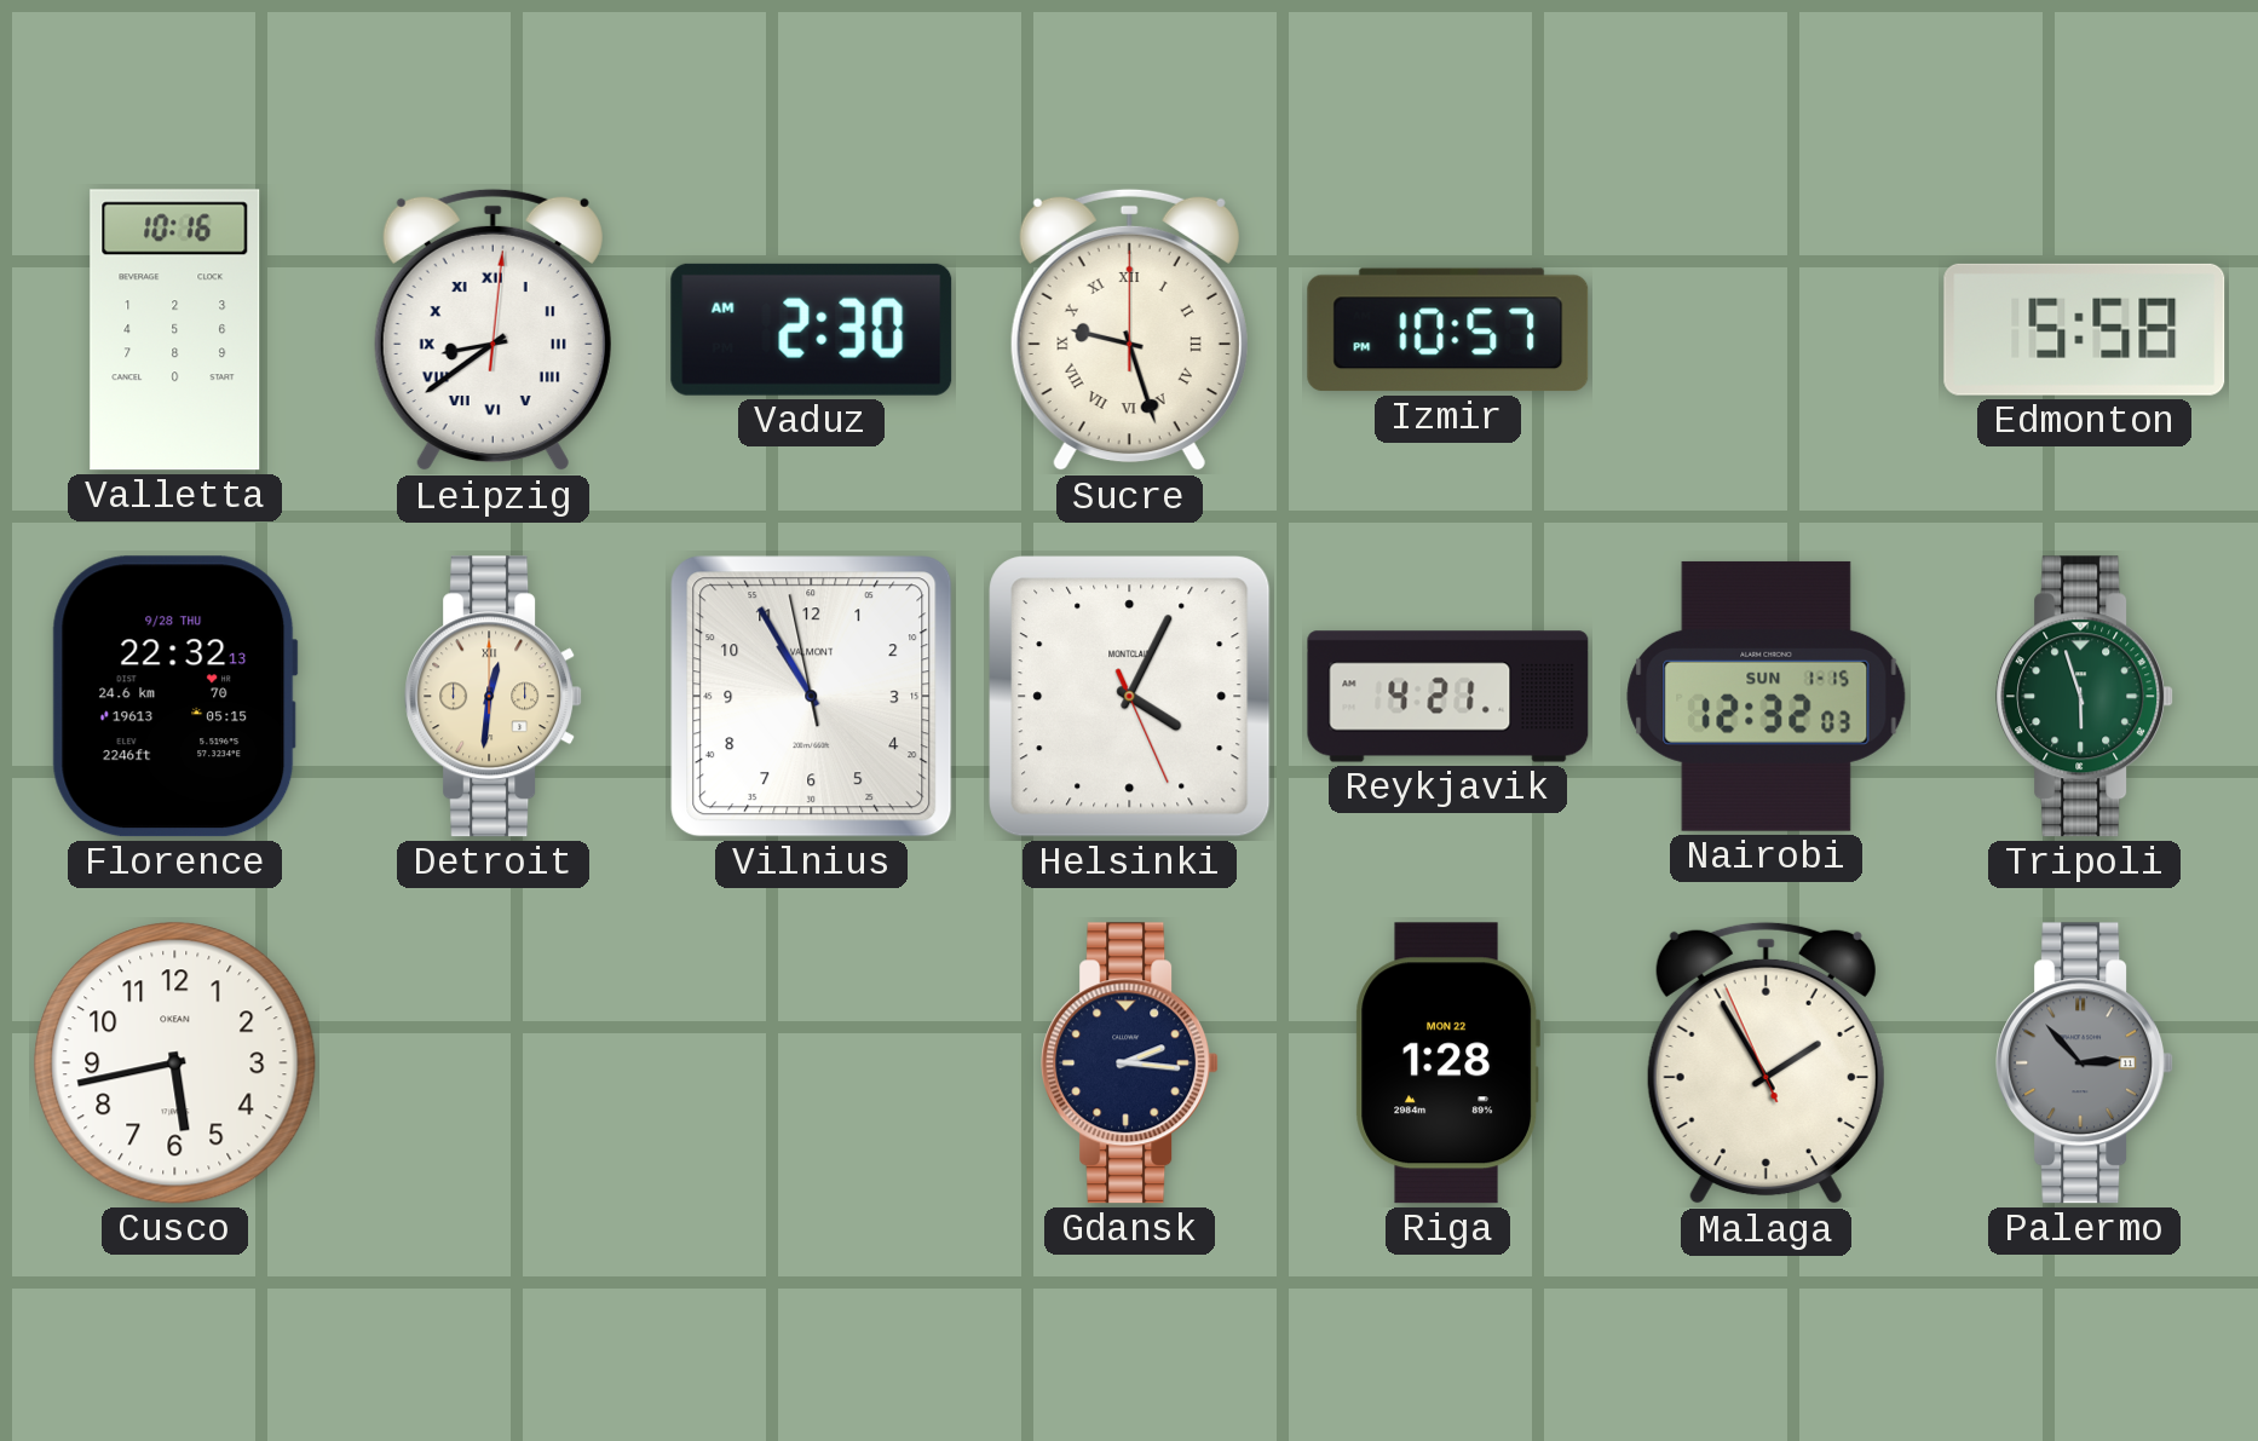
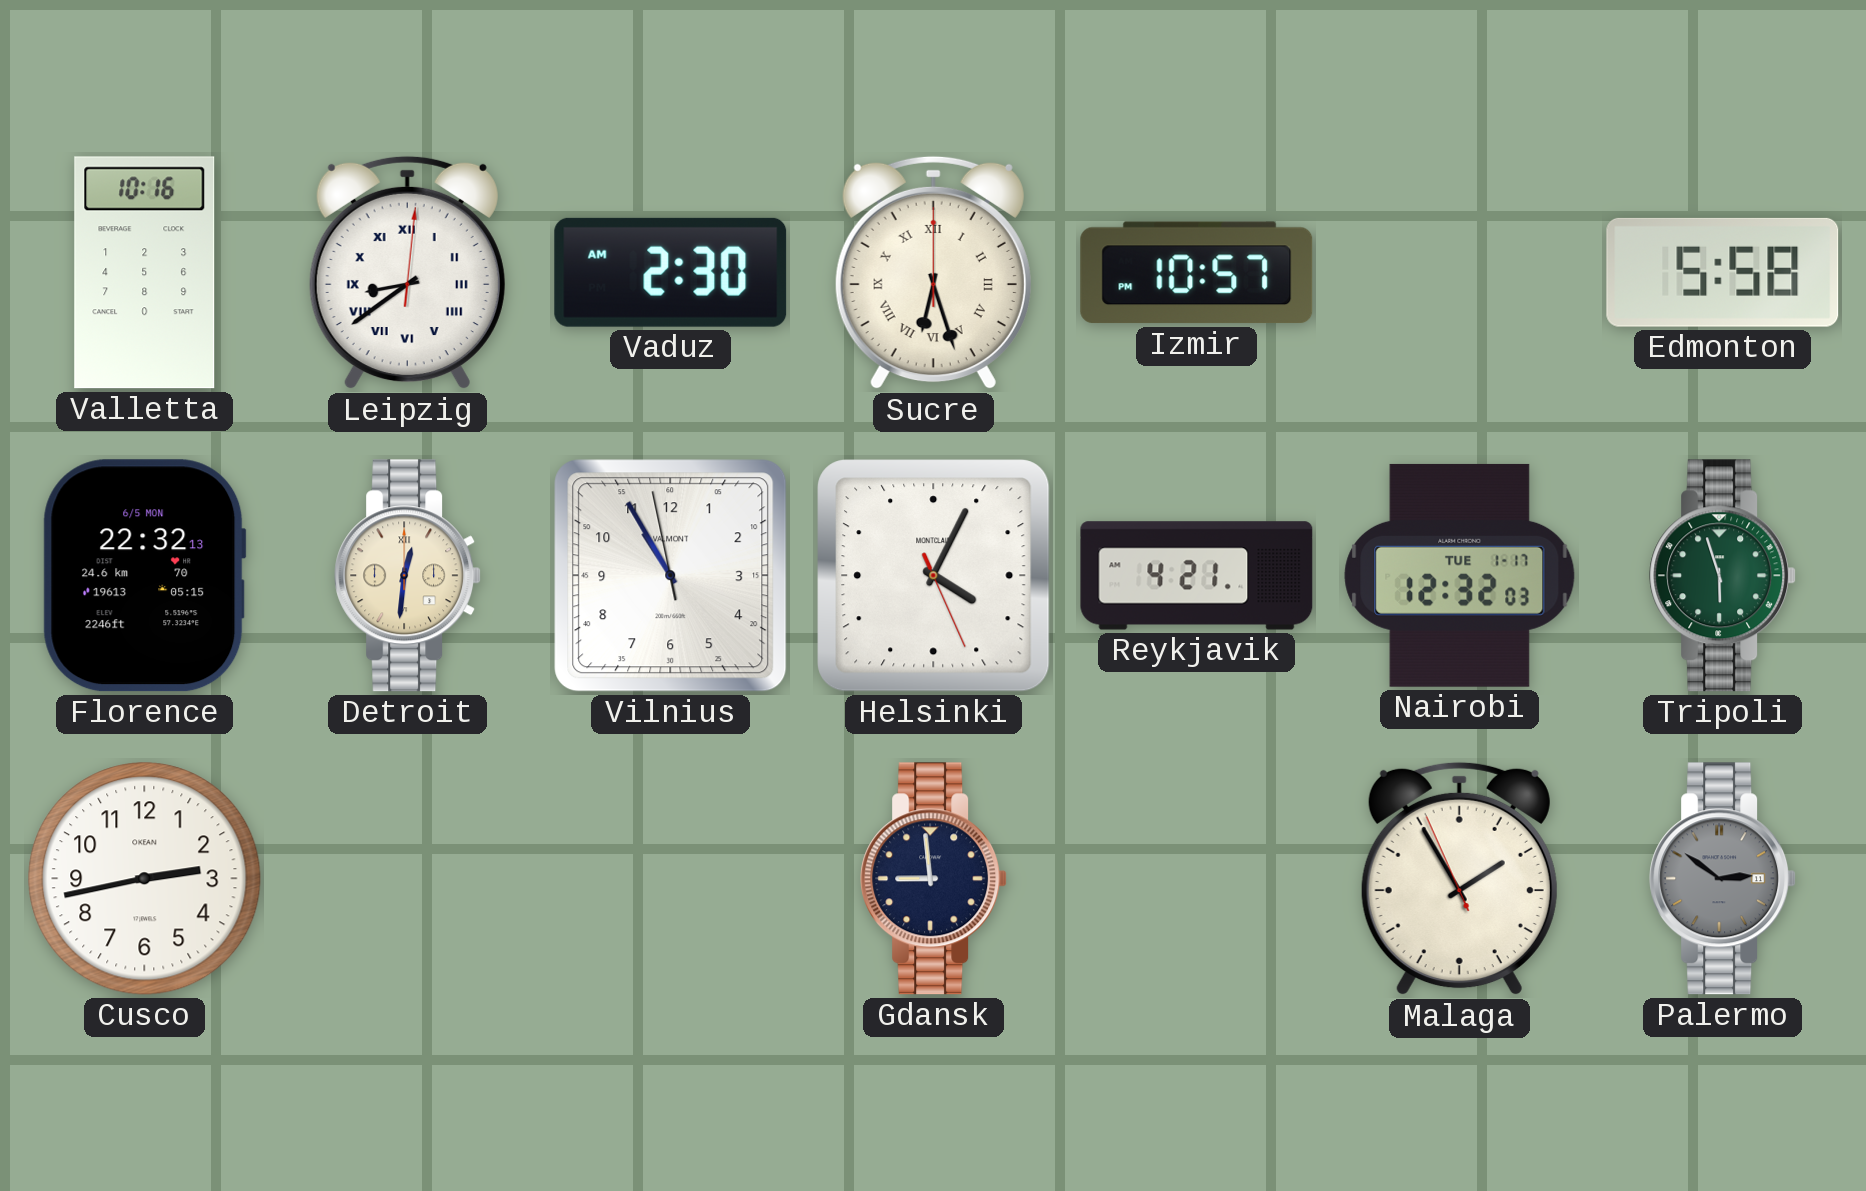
Sucre: 9:27 -> 6:27
Florence date: 9/28 THU -> 6/5 MON
Nairobi date: SUN 1-15 -> TUE 1-17
Cusco: 5:43 -> 2:43
Gdansk: 2:16 -> 8:59
Riga: 1:28 -> none
Palermo: 2:53 -> 2:51
